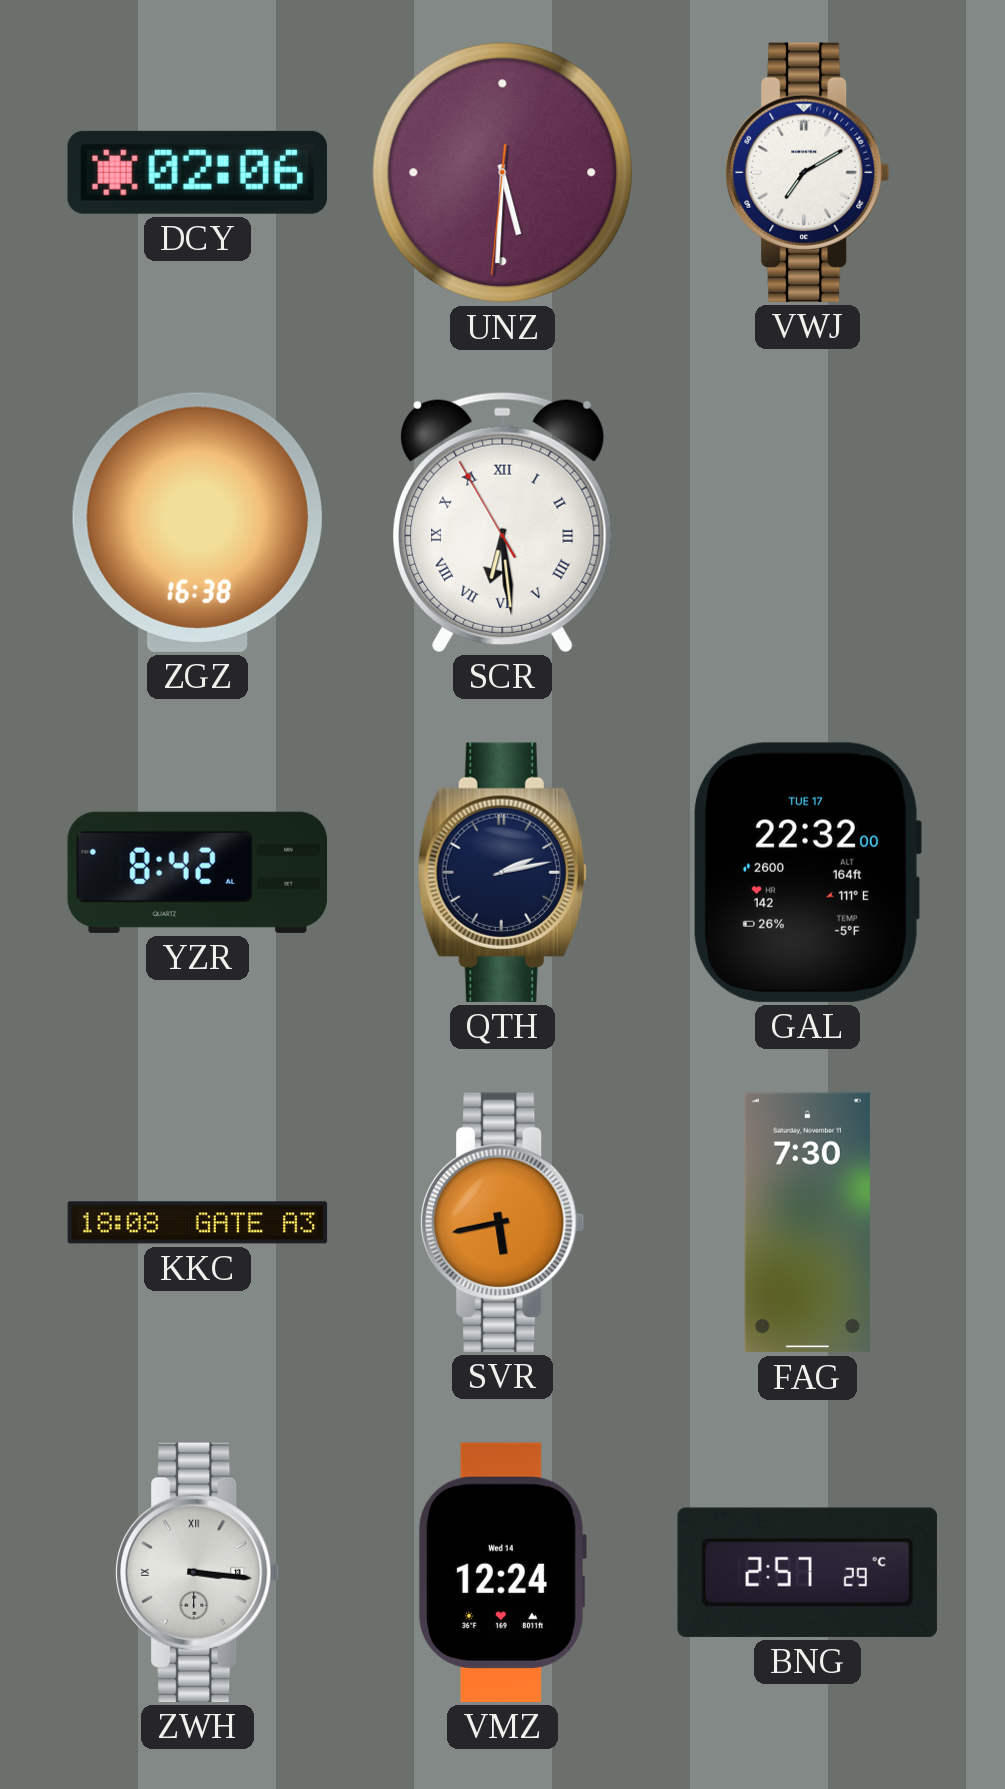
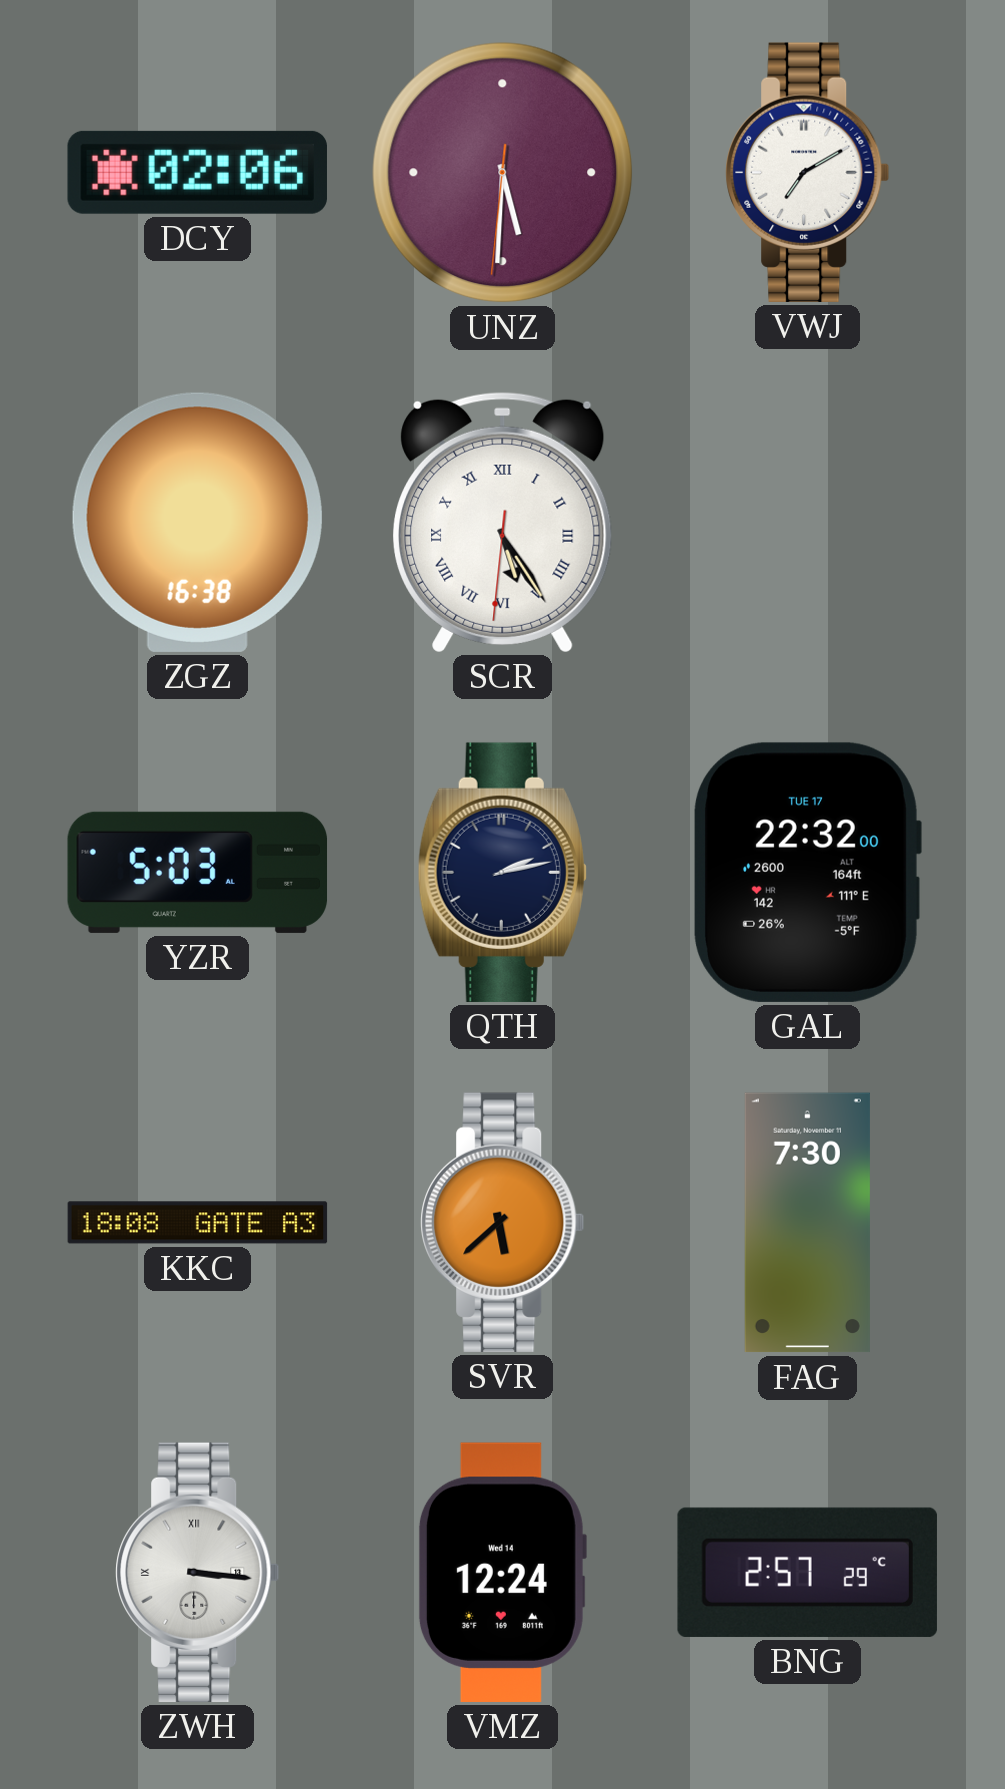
SCR: 6:28 -> 5:24
YZR: 8:42 -> 5:03
SVR: 5:43 -> 5:38
